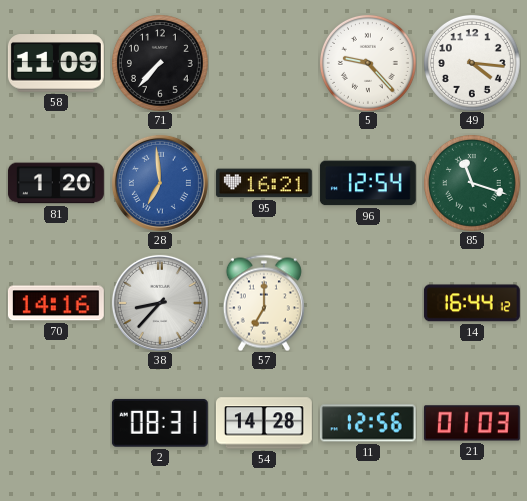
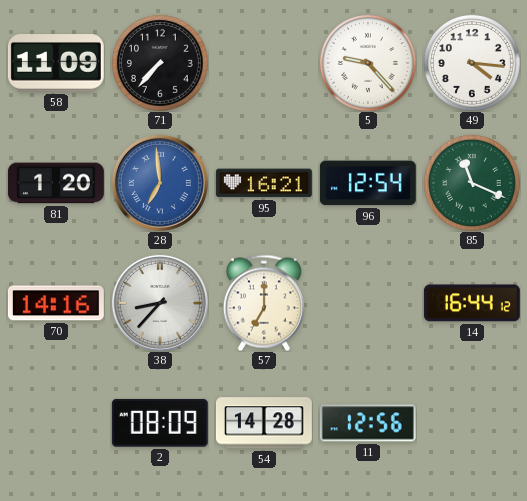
85: 11:18 -> 11:19
2: 08:31 -> 08:09
21: 01:03 -> none
